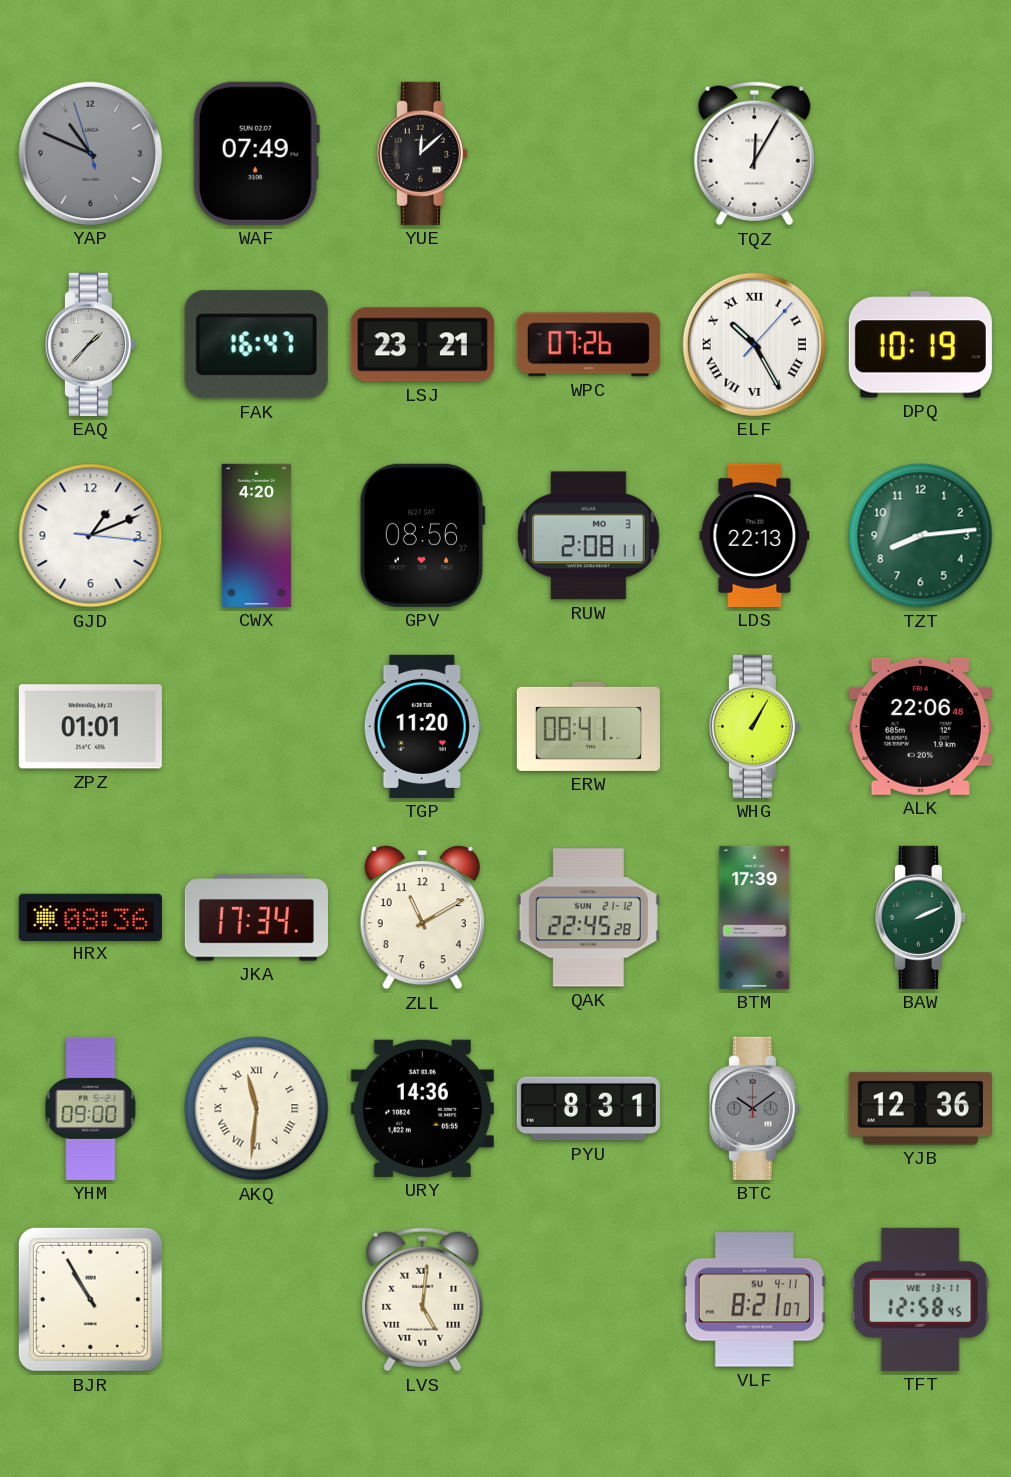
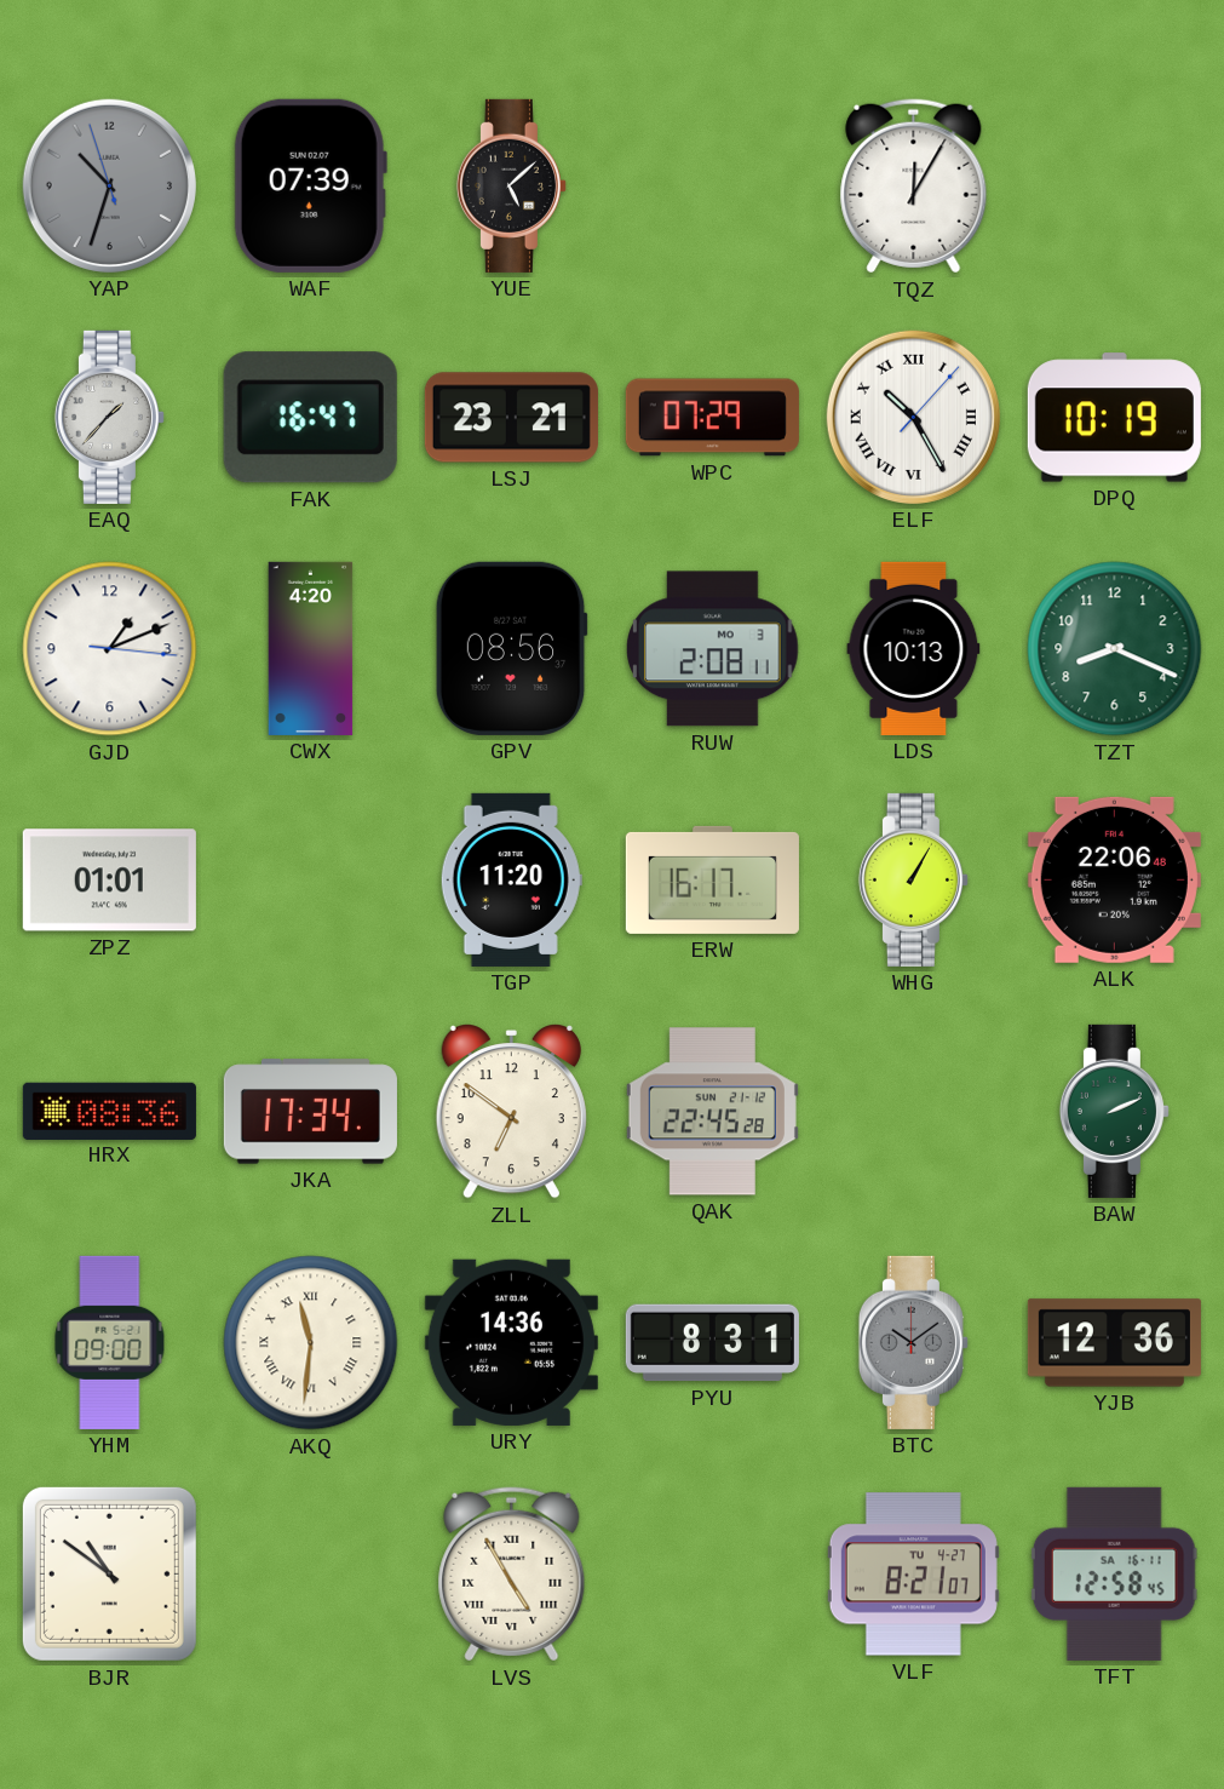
YAP: 10:48 -> 10:32
WAF: 07:49 -> 07:39
YUE: 12:08 -> 5:08
WPC: 07:26 -> 07:29
LDS: 22:13 -> 10:13
TZT: 8:14 -> 8:19
ERW: 08:41 -> 16:17
ZLL: 11:10 -> 6:51
BTM: 17:39 -> none
BJR: 10:55 -> 10:51
LVS: 5:01 -> 4:55
VLF date: SU 4-11 -> TU 4-27
TFT date: WE 13-11 -> SA 16-11
